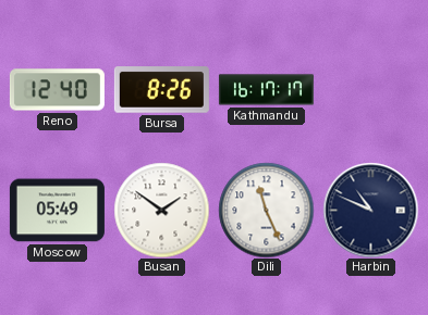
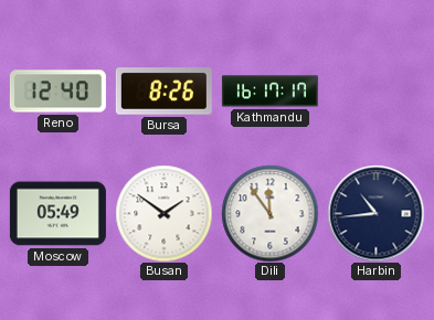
Dili: 11:26 -> 11:54
Harbin: 10:49 -> 10:44
